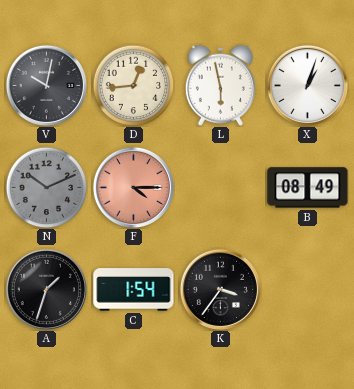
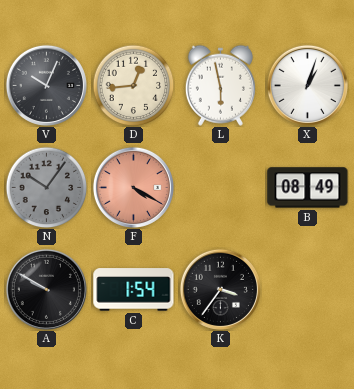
V: 10:02 -> 10:04
N: 10:11 -> 10:06
F: 4:15 -> 4:20
A: 1:33 -> 9:50
